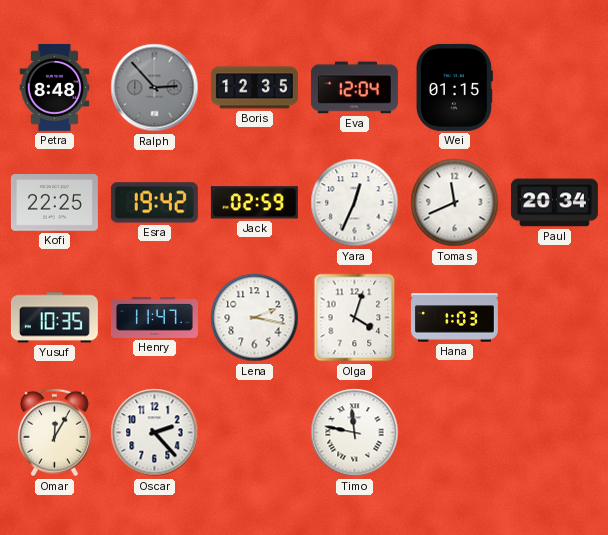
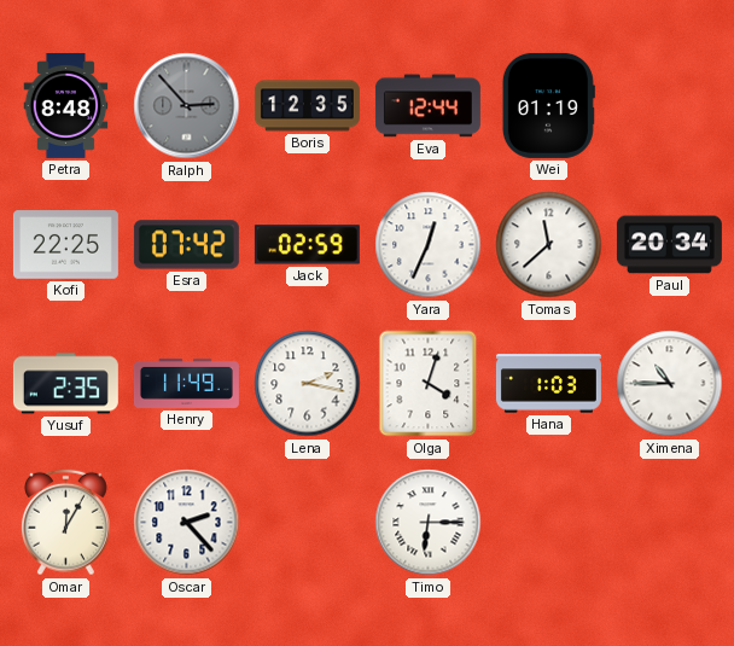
Eva: 12:04 -> 12:44
Wei: 01:15 -> 01:19
Esra: 19:42 -> 07:42
Tomas: 11:41 -> 11:38
Yusuf: 10:35 -> 2:35
Henry: 11:47 -> 11:49
Ximena: none -> 10:45
Timo: 11:47 -> 6:15
